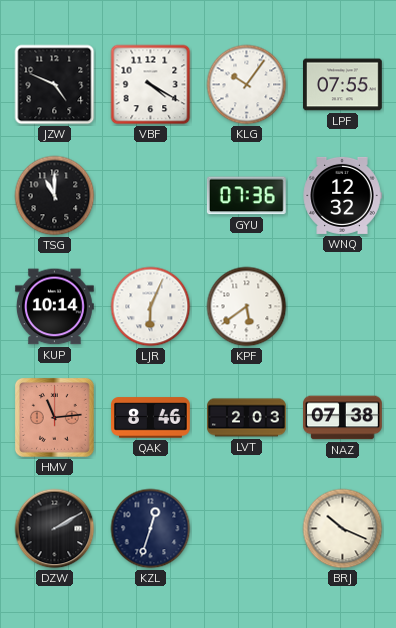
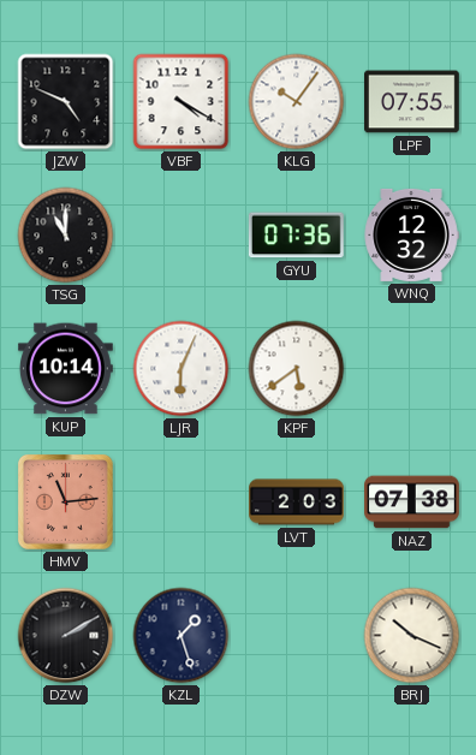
QAK: 8:46 -> none
KZL: 12:33 -> 1:27
